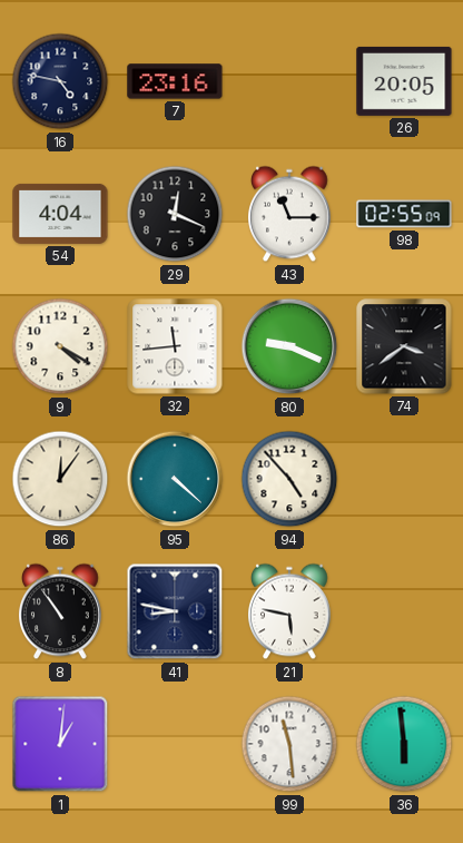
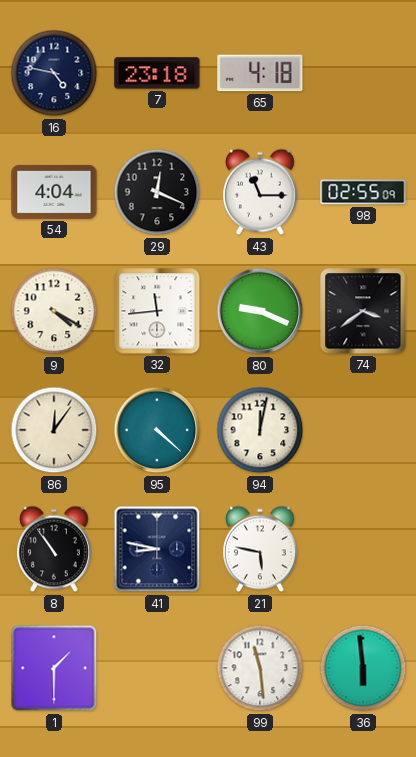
7: 23:16 -> 23:18
65: none -> 4:18
26: 20:05 -> none
94: 4:53 -> 12:02
1: 1:01 -> 1:30
